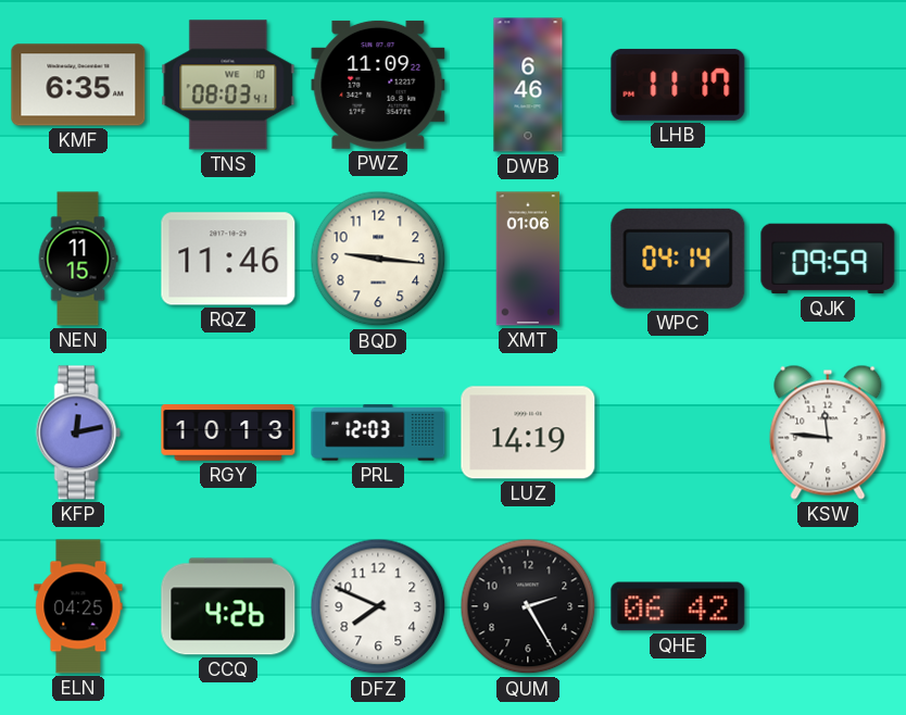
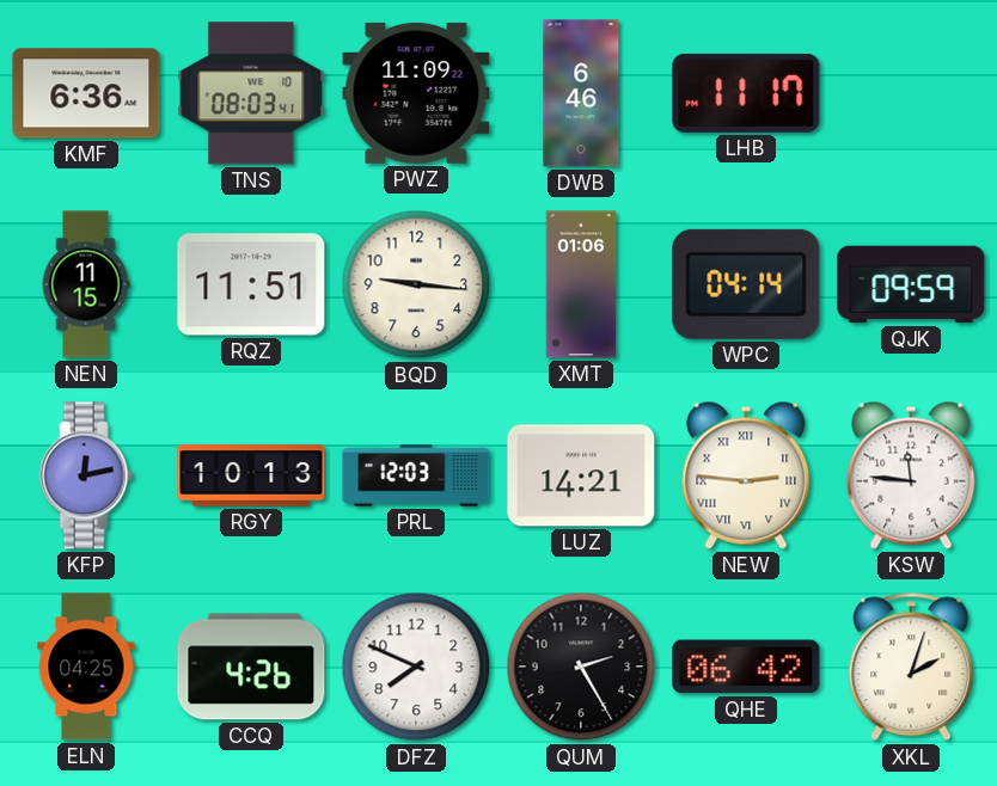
KMF: 6:35 -> 6:36
RQZ: 11:46 -> 11:51
LUZ: 14:19 -> 14:21
NEW: none -> 2:46
XKL: none -> 2:03
